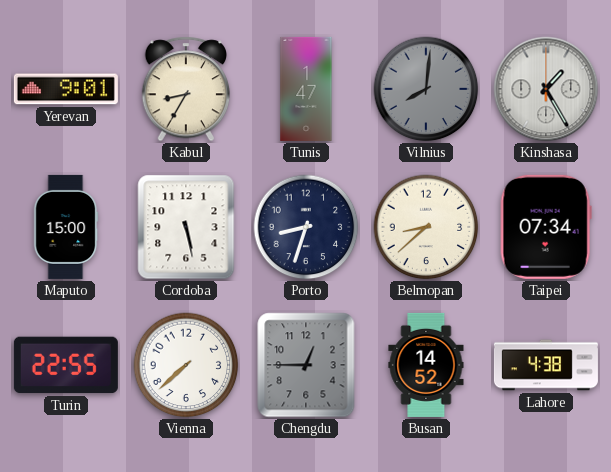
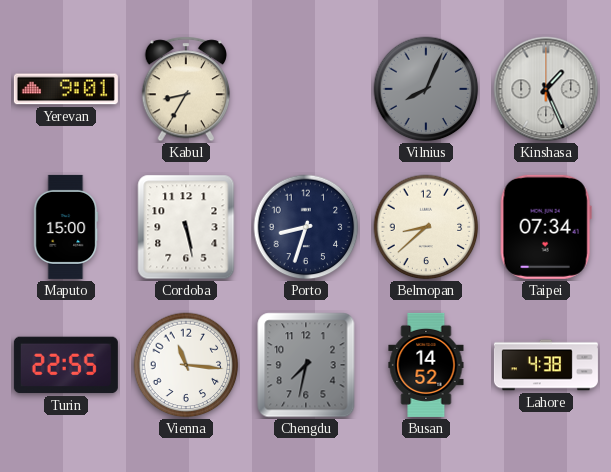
Tunis: 1:47 -> none
Vilnius: 8:01 -> 8:04
Kinshasa: 1:25 -> 1:26
Vienna: 7:38 -> 11:16
Chengdu: 12:45 -> 7:32
